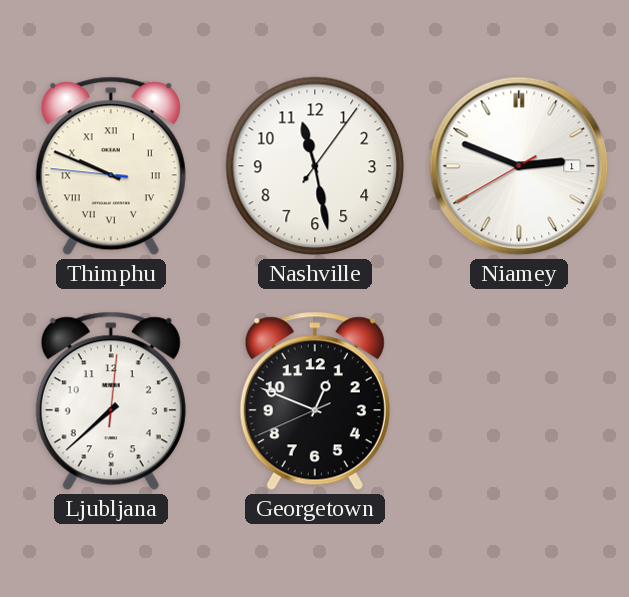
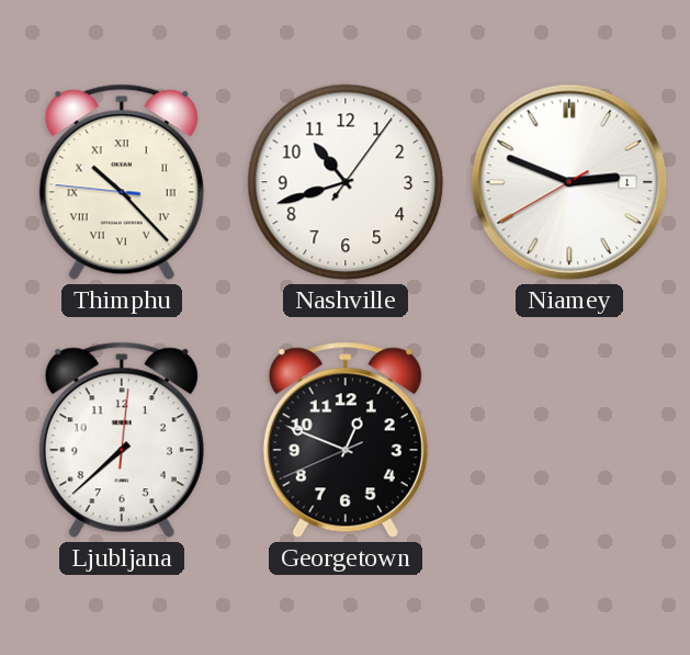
Thimphu: 9:48 -> 10:22
Nashville: 11:28 -> 10:42
